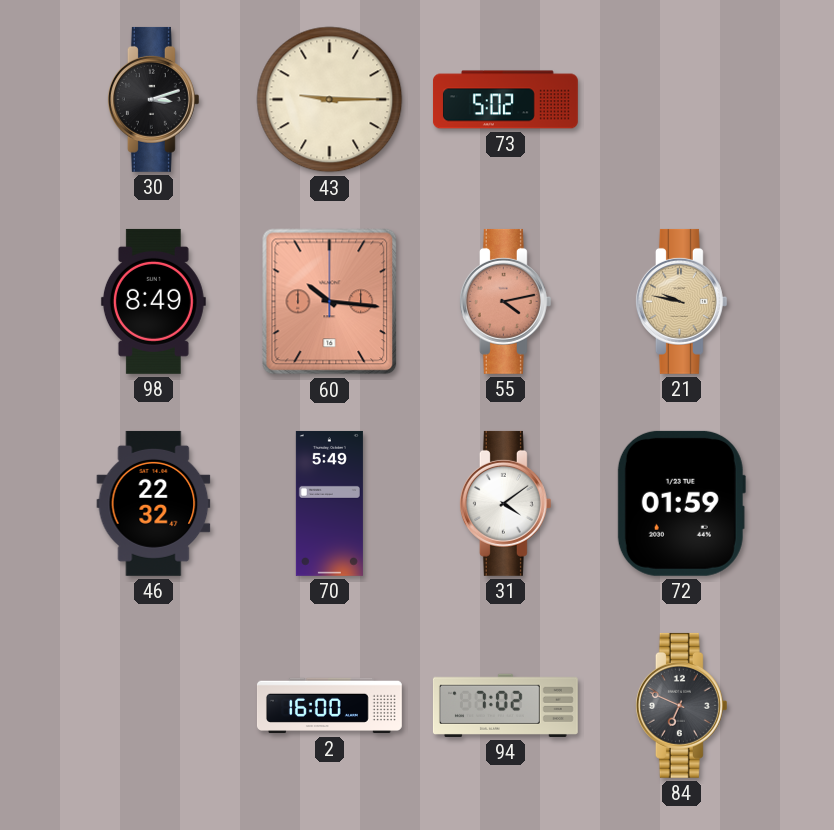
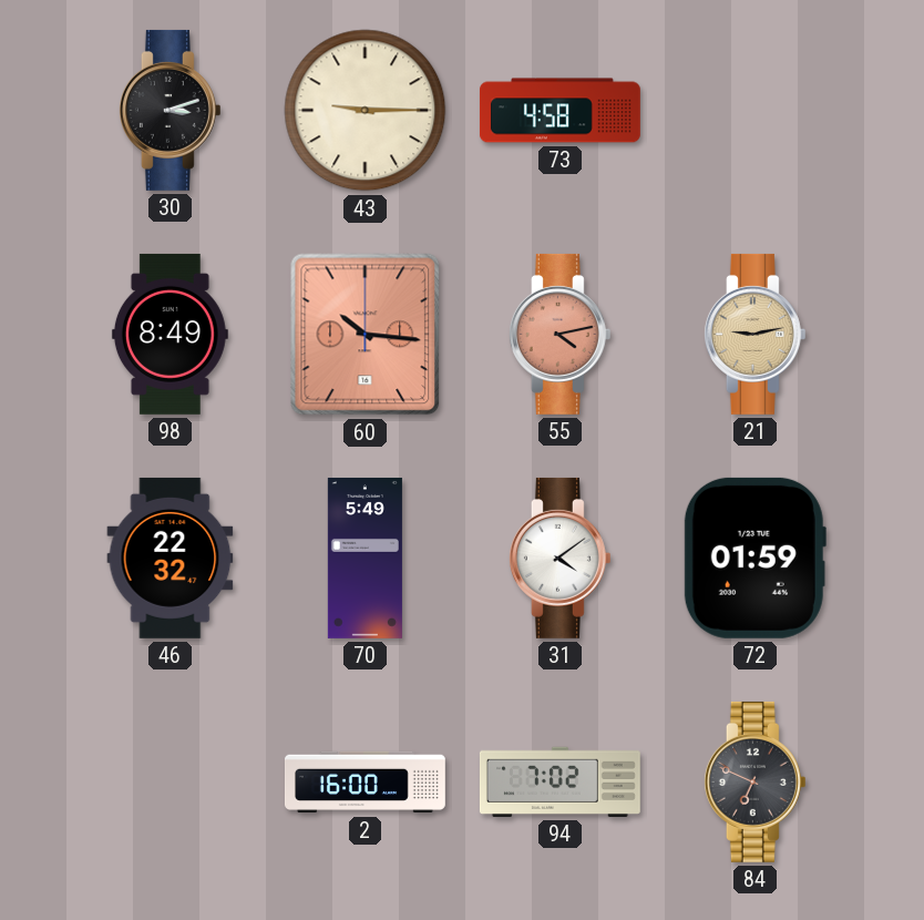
73: 5:02 -> 4:58
21: 9:47 -> 9:13
